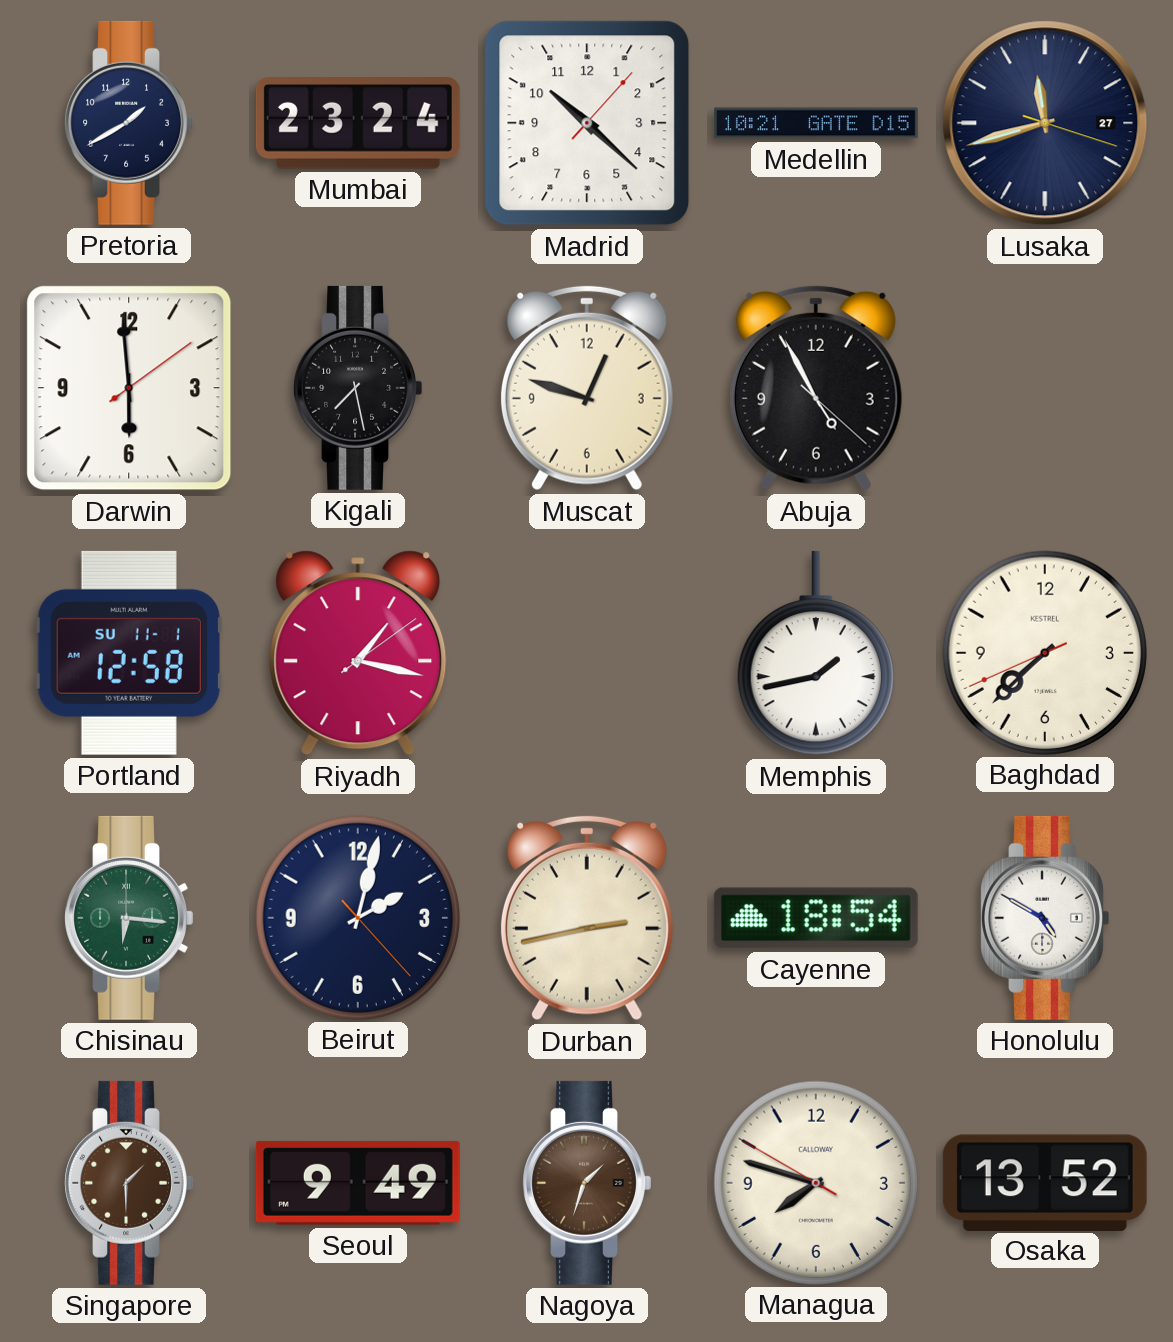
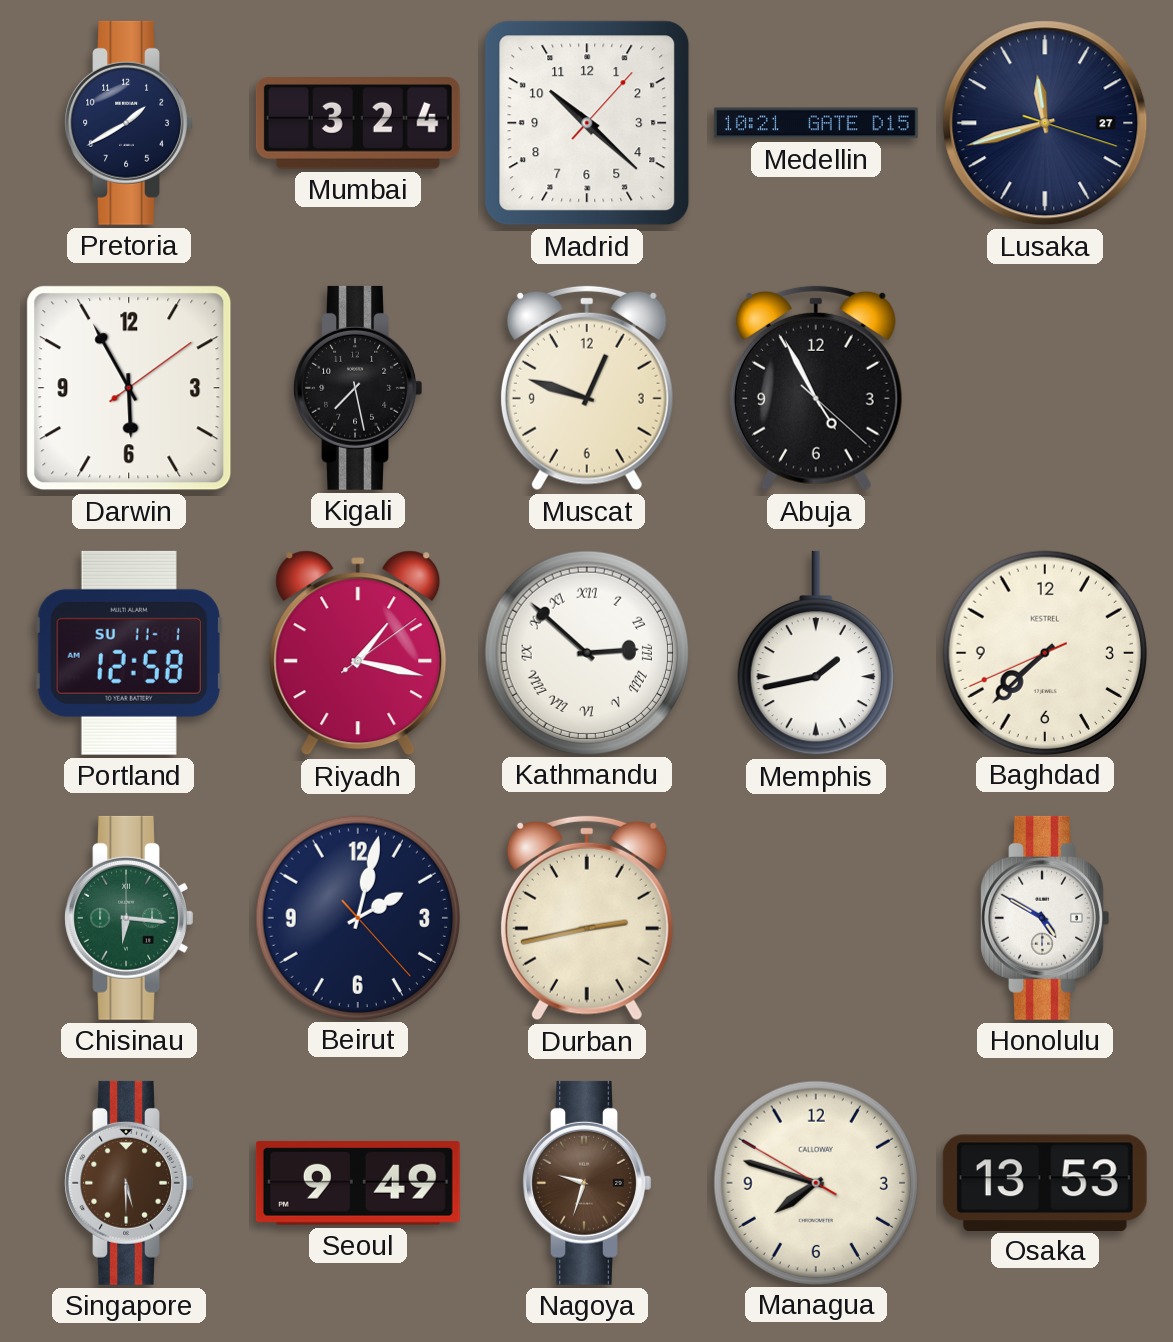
Mumbai: 23:24 -> 3:24
Darwin: 5:59 -> 5:55
Kathmandu: none -> 2:52
Cayenne: 18:54 -> none
Singapore: 1:30 -> 5:30
Nagoya: 1:33 -> 9:33
Osaka: 13:52 -> 13:53
